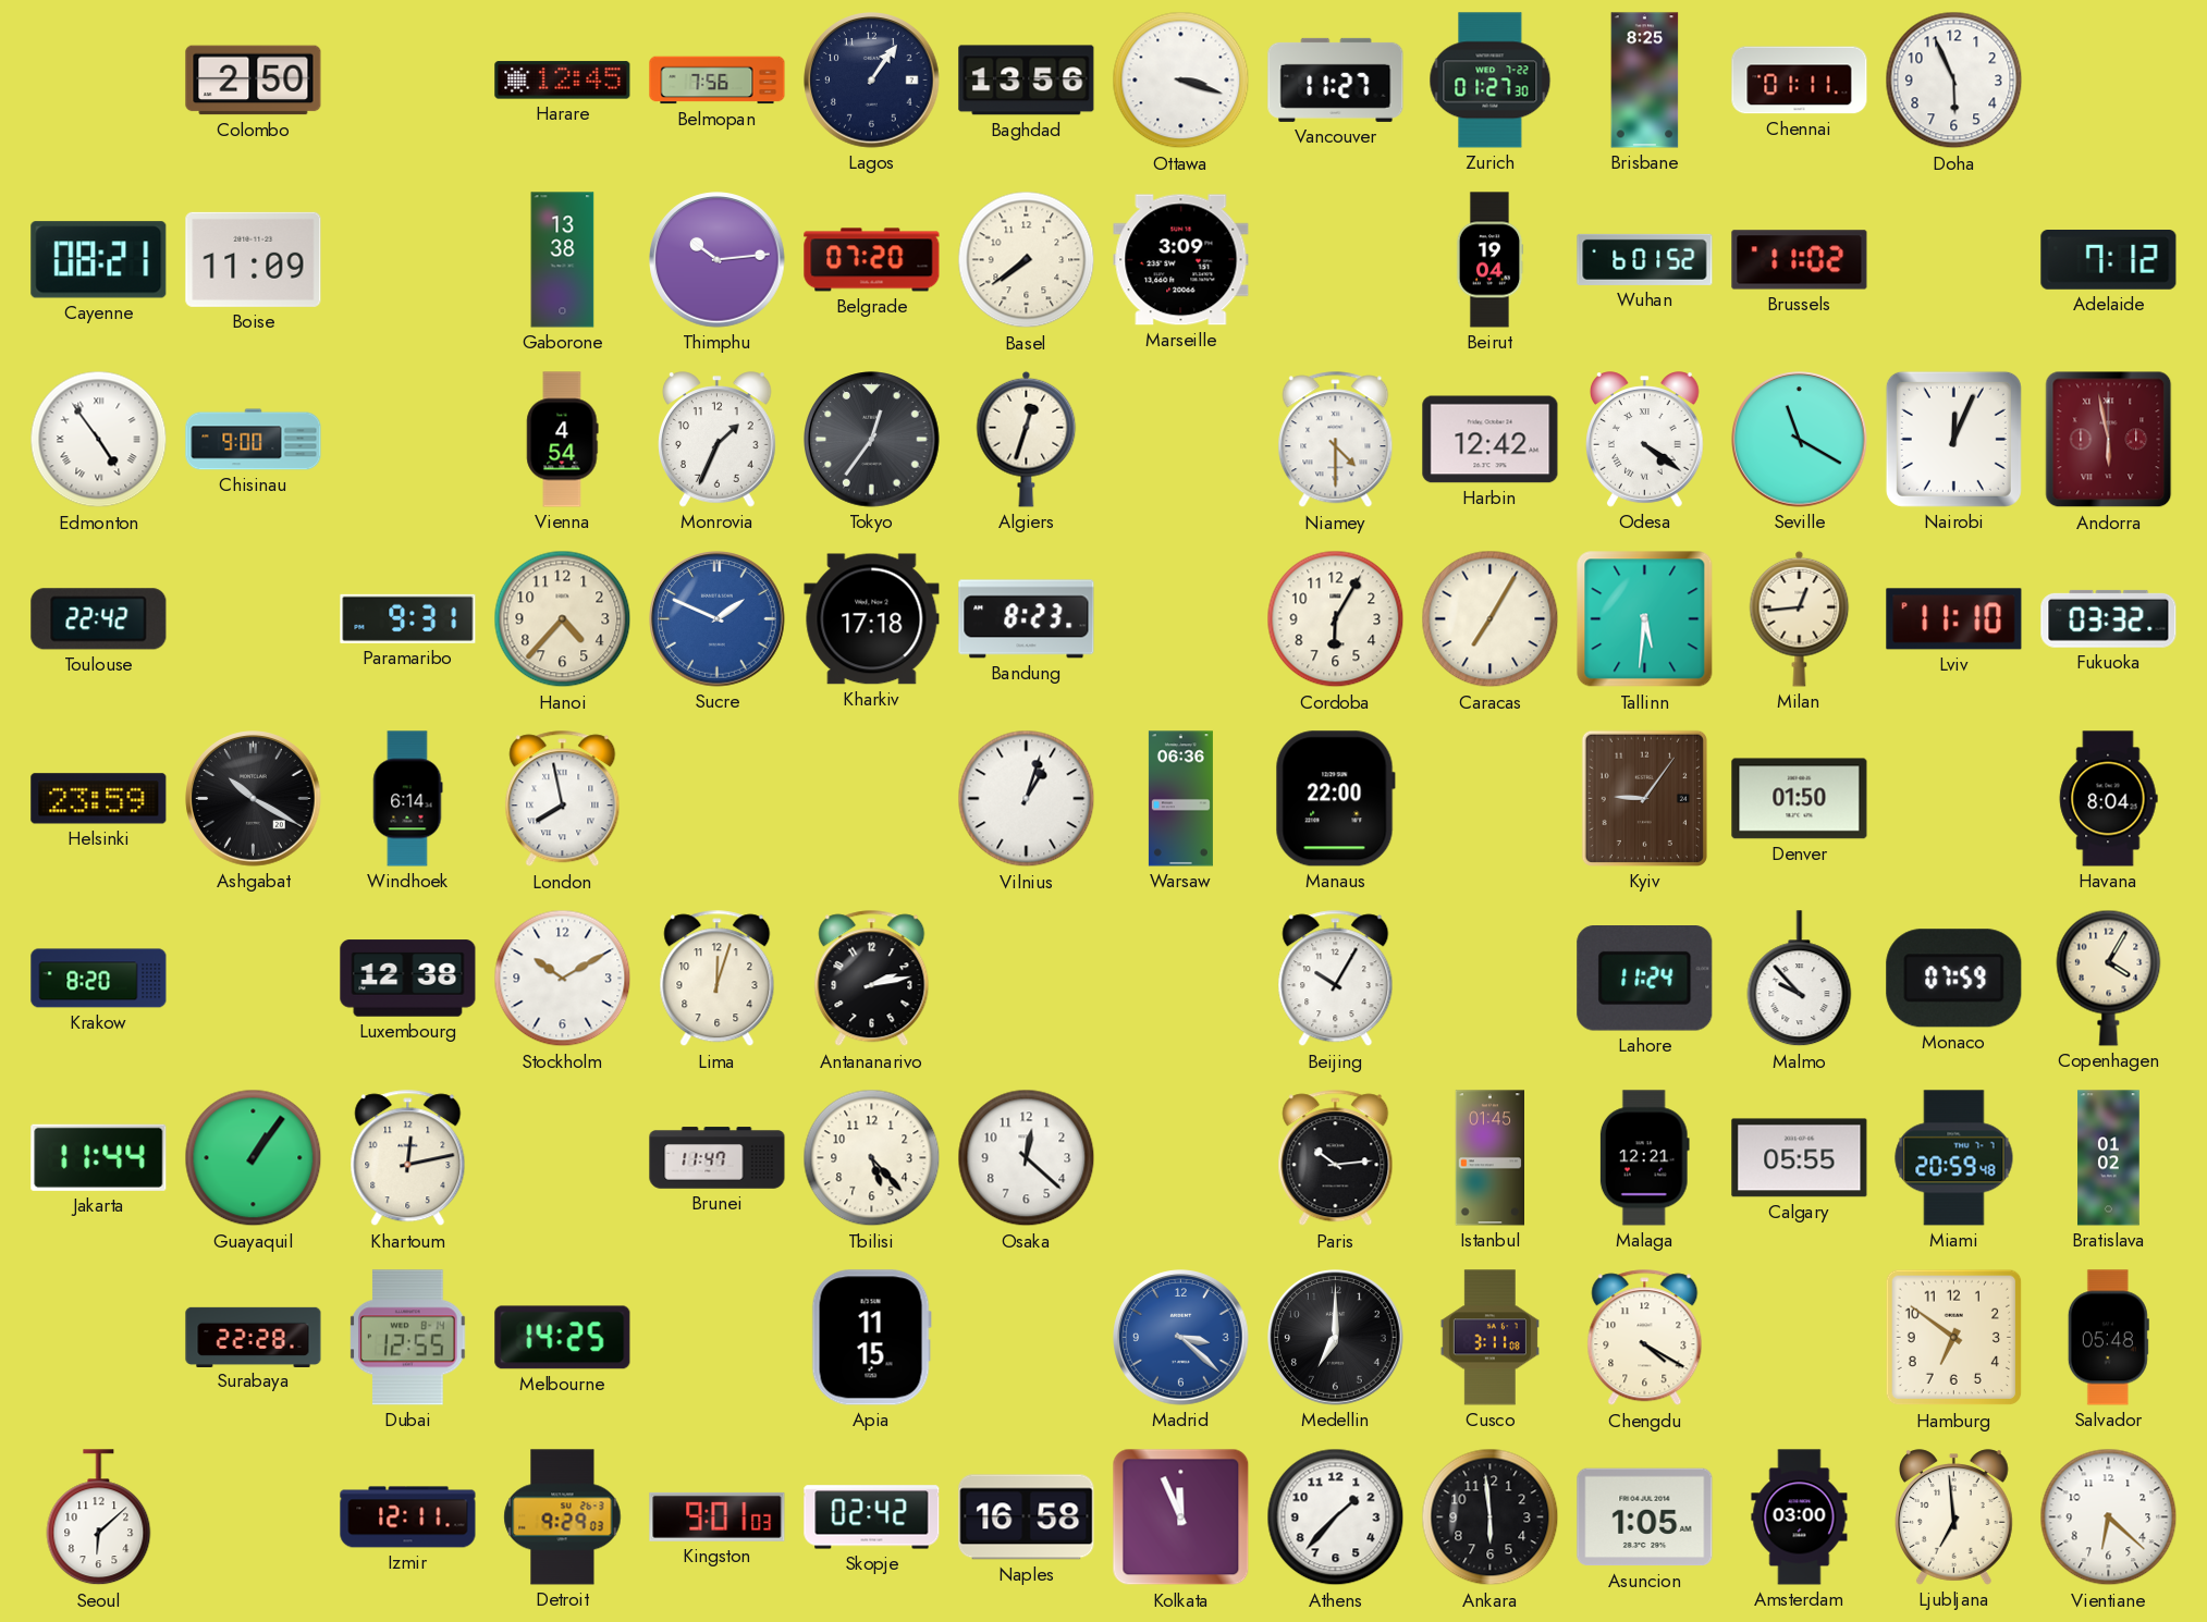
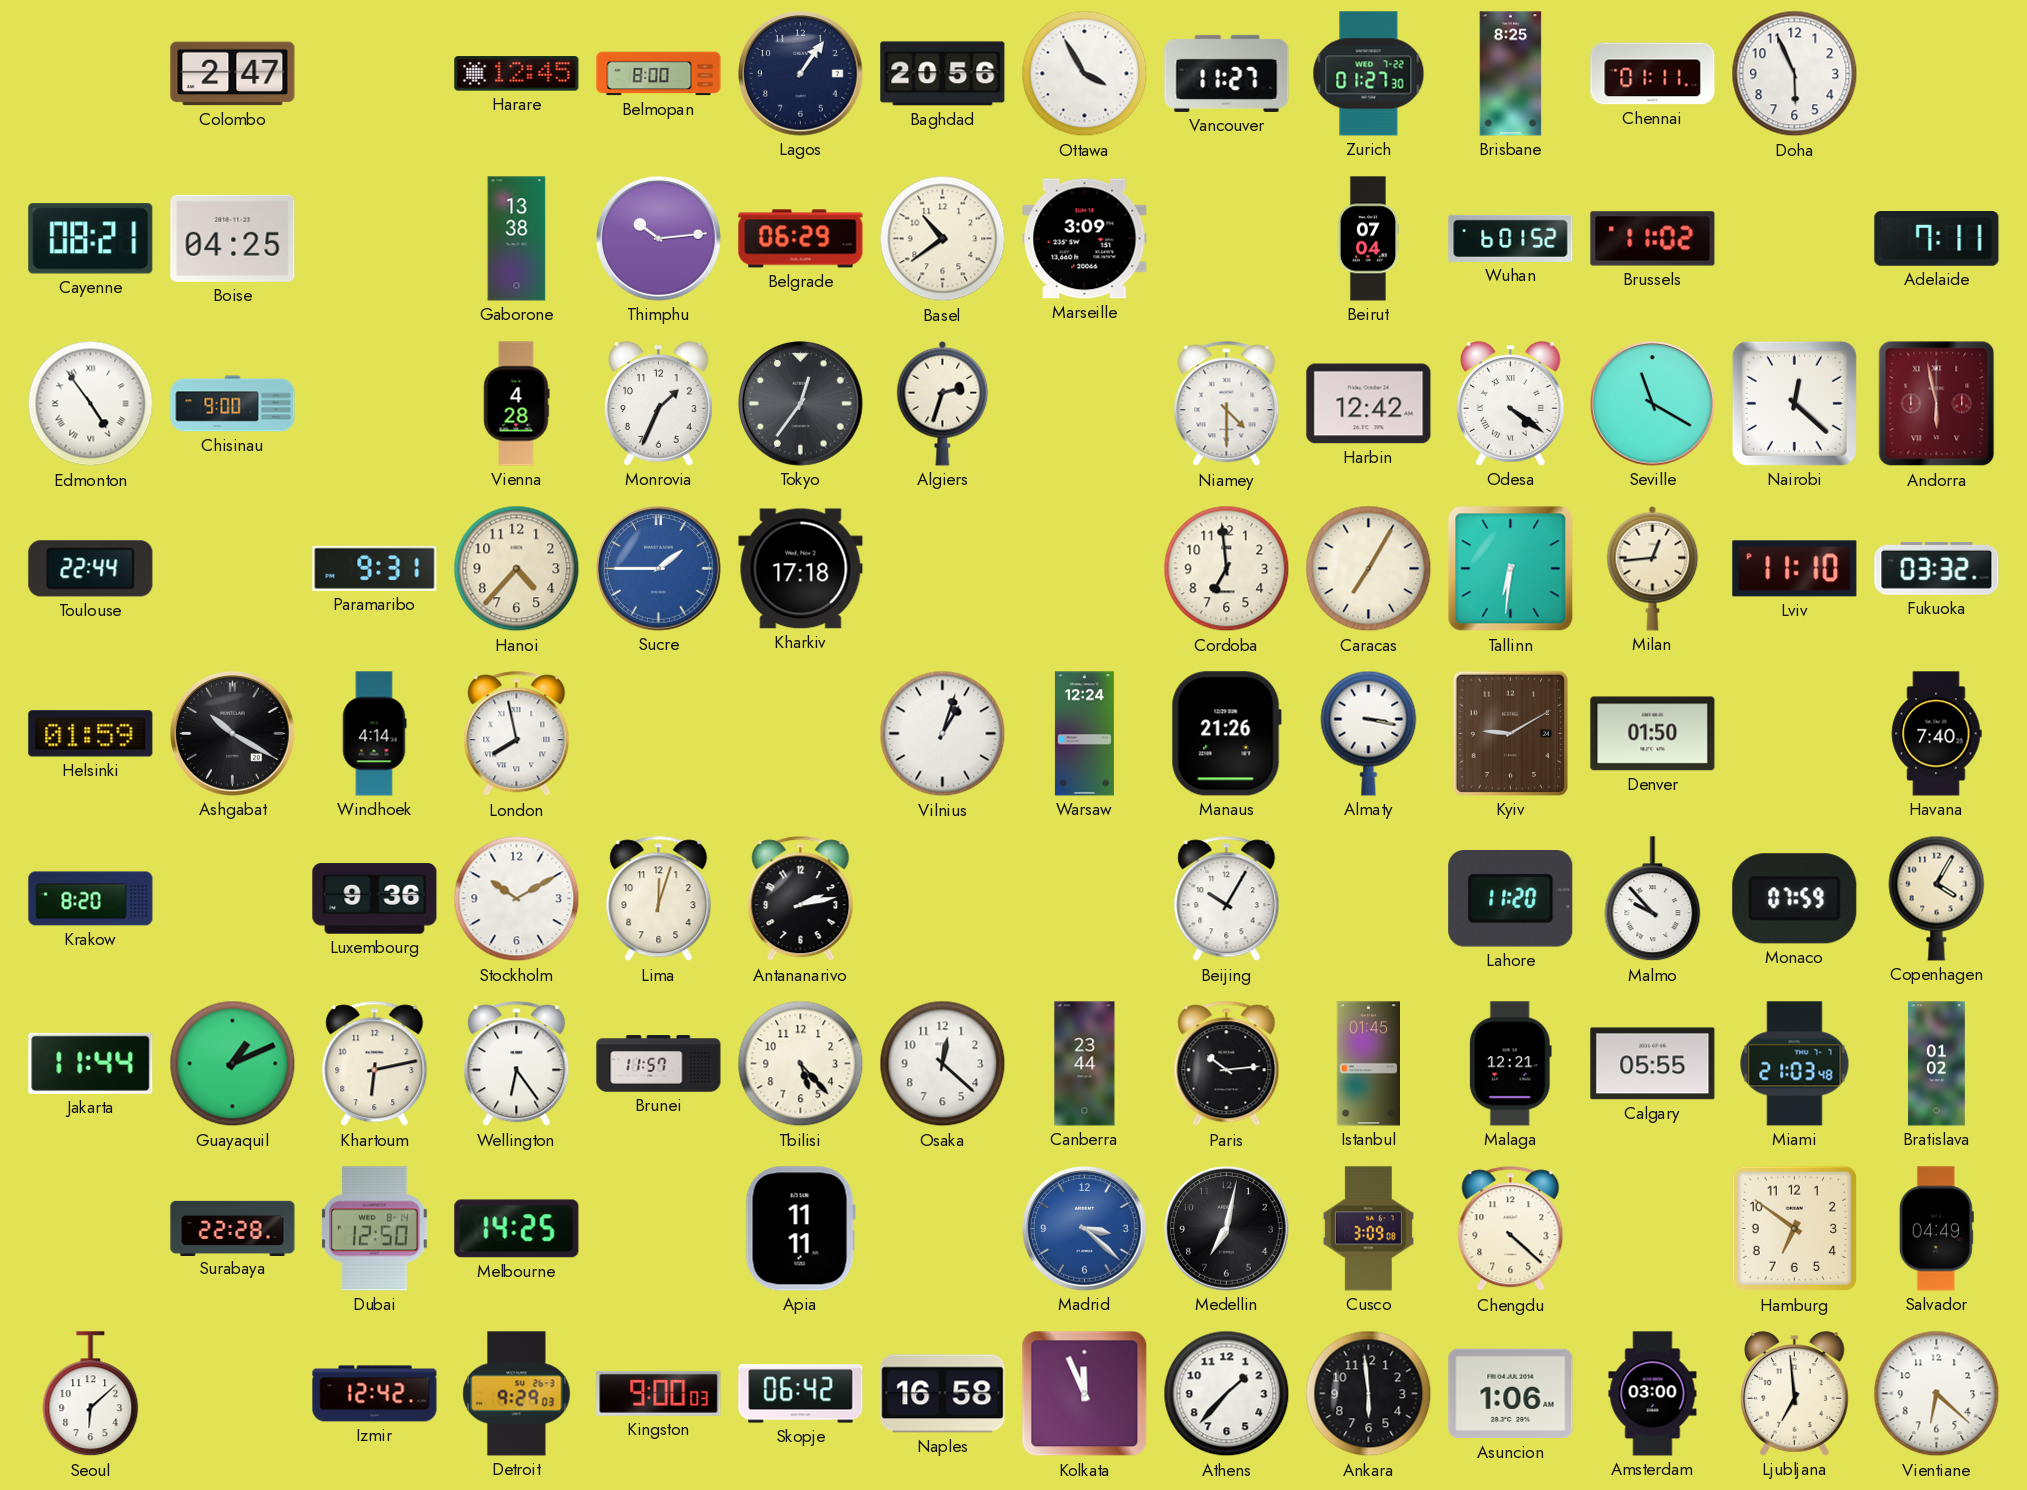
Colombo: 2:50 -> 2:47
Belmopan: 7:56 -> 8:00
Baghdad: 13:56 -> 20:56
Ottawa: 3:18 -> 3:55
Boise: 11:09 -> 04:25
Belgrade: 07:20 -> 06:29
Basel: 7:39 -> 10:39
Beirut: 19:04 -> 07:04
Adelaide: 7:12 -> 7:11
Vienna: 4:54 -> 4:28
Algiers: 12:33 -> 2:33
Nairobi: 12:04 -> 12:22
Toulouse: 22:42 -> 22:44
Sucre: 1:49 -> 1:45
Bandung: 8:23 -> none
Cordoba: 6:05 -> 6:59
Tallinn: 5:31 -> 6:31
Helsinki: 23:59 -> 01:59
Windhoek: 6:14 -> 4:14
Warsaw: 06:36 -> 12:24
Manaus: 22:00 -> 21:26
Almaty: none -> 3:17
Kyiv: 9:06 -> 9:10
Havana: 8:04 -> 7:40
Luxembourg: 12:38 -> 9:36
Lahore: 11:24 -> 11:20
Guayaquil: 1:06 -> 1:11
Khartoum: 12:13 -> 6:13
Wellington: none -> 6:24
Brunei: 11:47 -> 11:57
Canberra: none -> 23:44
Miami: 20:59 -> 21:03
Dubai: 12:55 -> 12:50
Apia: 11:15 -> 11:11
Medellin: 7:00 -> 7:02
Cusco: 3:11 -> 3:09
Chengdu: 4:20 -> 4:22
Salvador: 05:48 -> 04:49
Izmir: 12:11 -> 12:42
Kingston: 9:01 -> 9:00
Skopje: 02:42 -> 06:42
Asuncion: 1:05 -> 1:06
